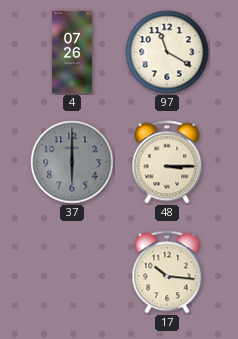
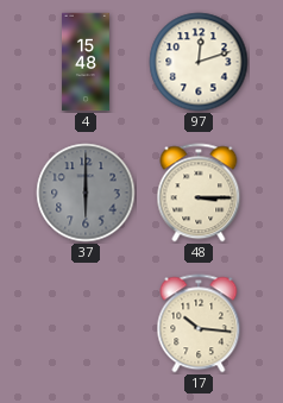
4: 07:26 -> 15:48
97: 11:20 -> 12:12
